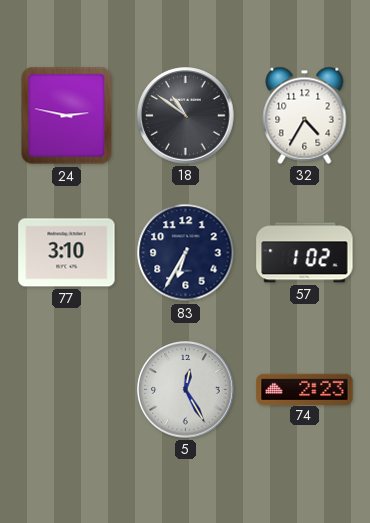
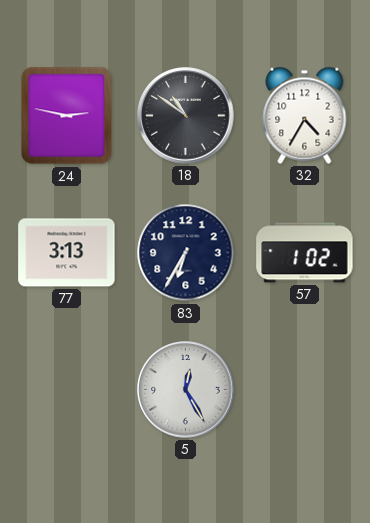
77: 3:10 -> 3:13
74: 2:23 -> none
